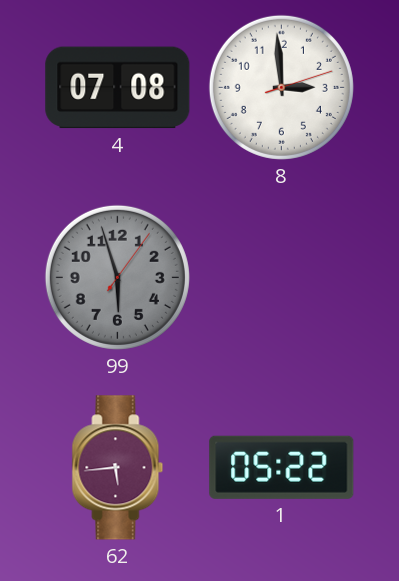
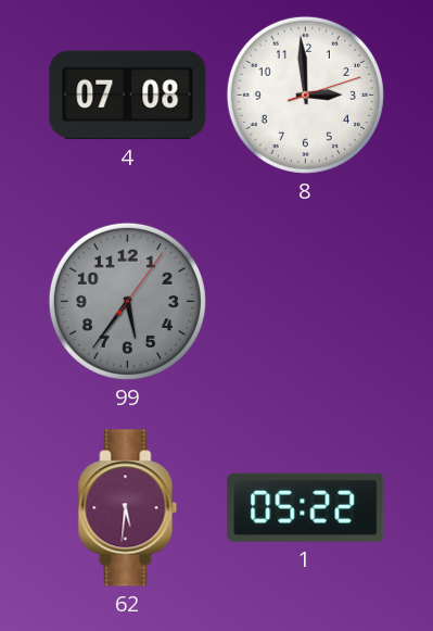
99: 5:57 -> 5:36
62: 5:44 -> 5:31
